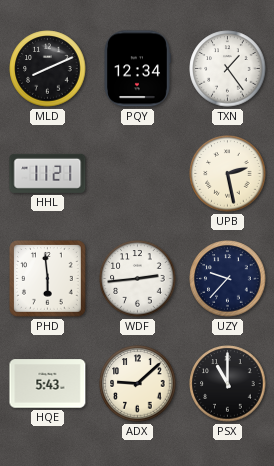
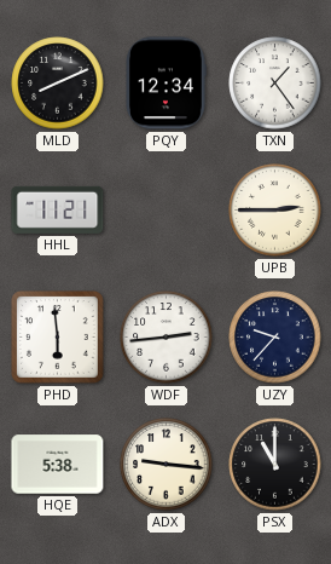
UPB: 2:28 -> 2:45
HQE: 5:43 -> 5:38
ADX: 9:08 -> 9:16
